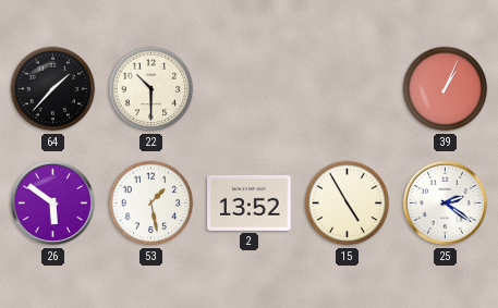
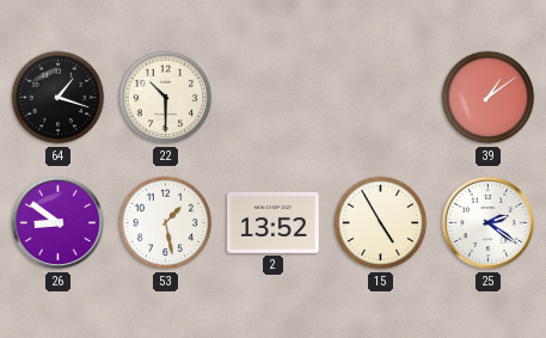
64: 1:37 -> 1:18
39: 1:04 -> 1:09
26: 5:51 -> 8:51
